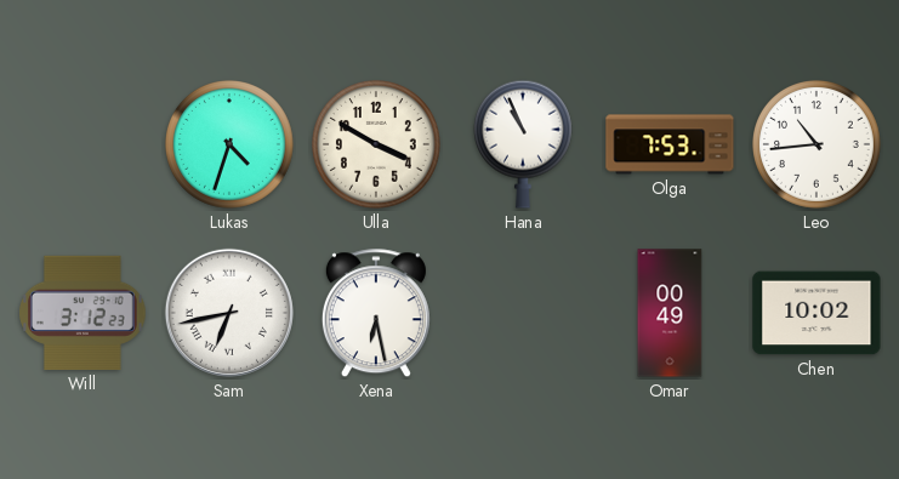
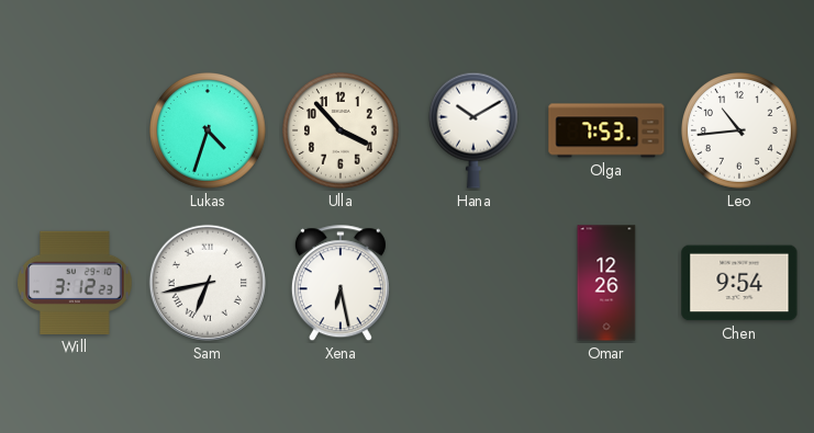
Ulla: 3:50 -> 3:53
Hana: 10:56 -> 10:10
Omar: 00:49 -> 12:26
Chen: 10:02 -> 9:54
